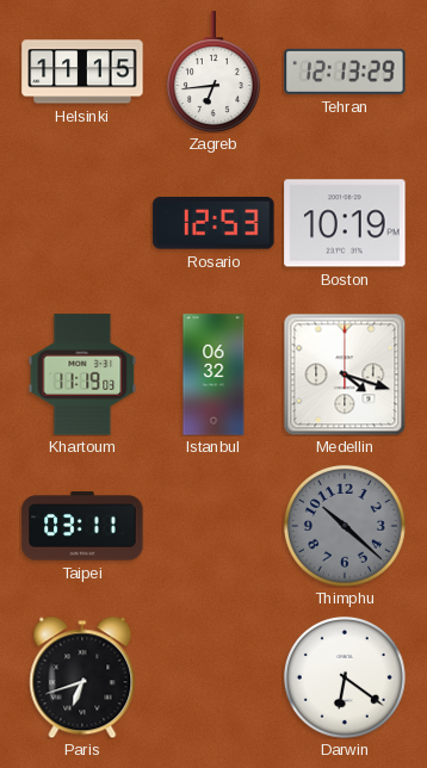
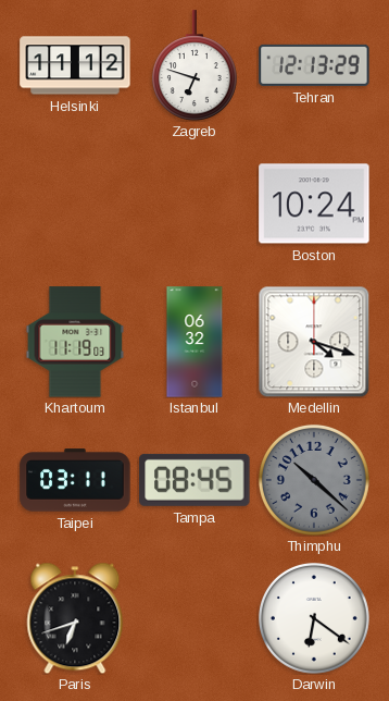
Helsinki: 11:15 -> 11:12
Zagreb: 6:44 -> 6:48
Rosario: 12:53 -> none
Boston: 10:19 -> 10:24
Tampa: none -> 08:45
